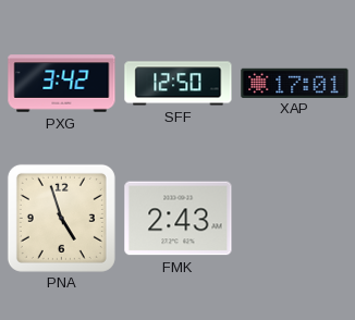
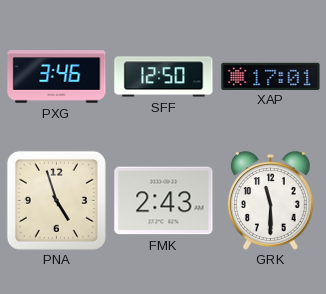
PXG: 3:42 -> 3:46
GRK: none -> 11:30
